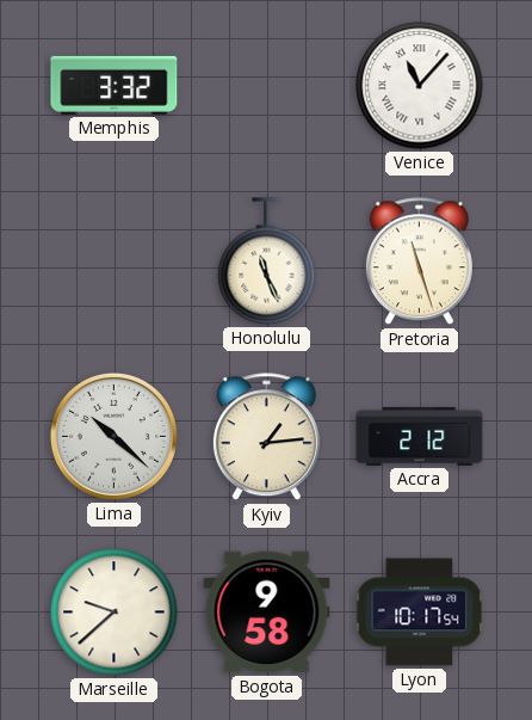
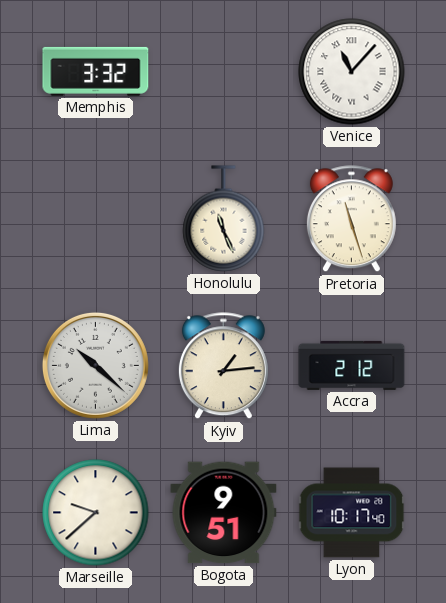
Bogota: 9:58 -> 9:51
Lyon: 10:17:54 -> 10:17:40
